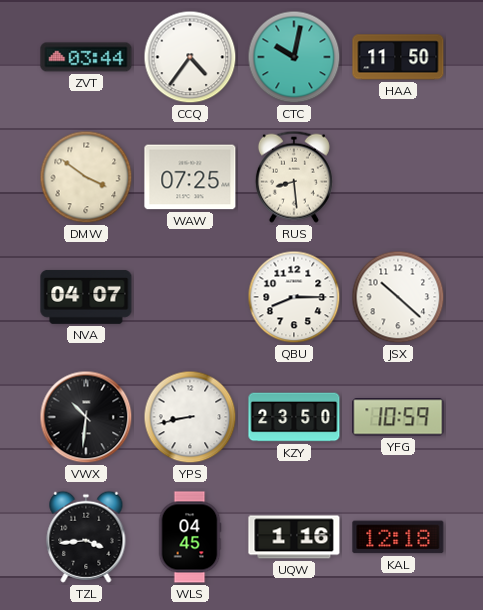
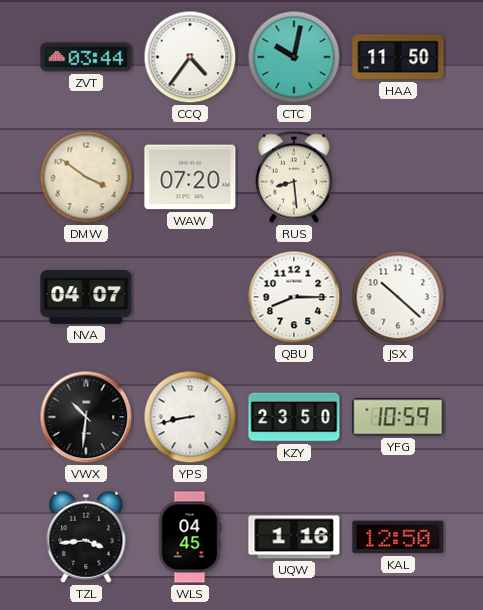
WAW: 07:25 -> 07:20
KAL: 12:18 -> 12:50
